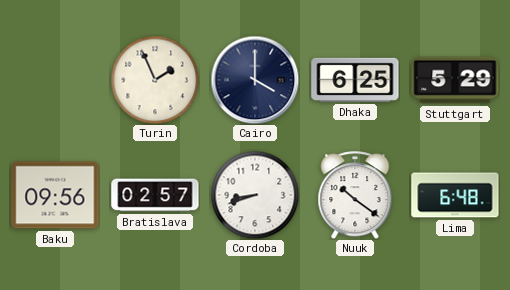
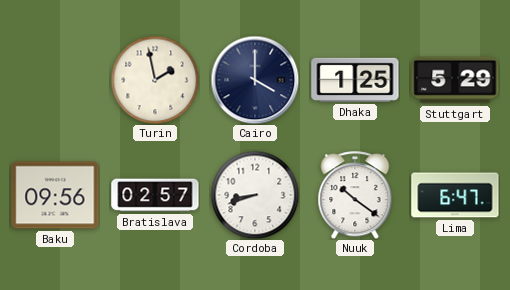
Turin: 1:56 -> 1:58
Dhaka: 6:25 -> 1:25
Lima: 6:48 -> 6:47
